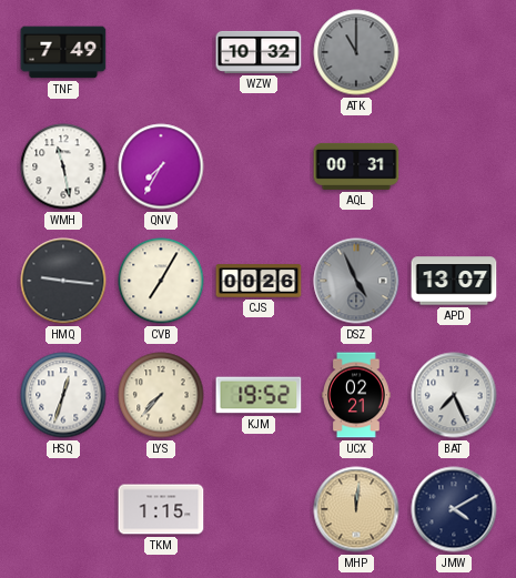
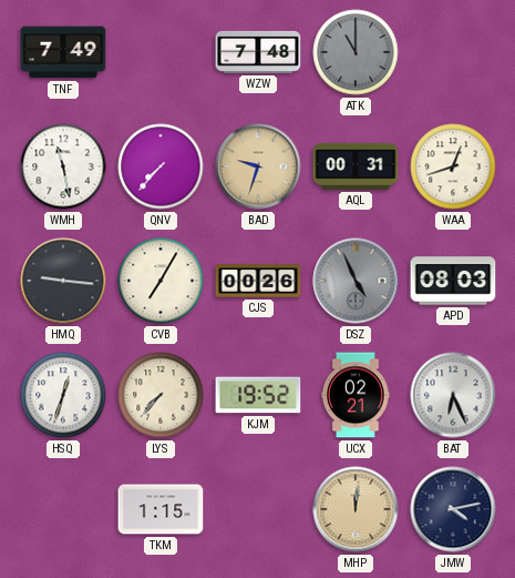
WZW: 10:32 -> 7:48
QNV: 7:35 -> 7:37
BAD: none -> 9:33
WAA: none -> 12:42
APD: 13:07 -> 08:03
BAT: 7:26 -> 6:26
JMW: 4:10 -> 4:13
